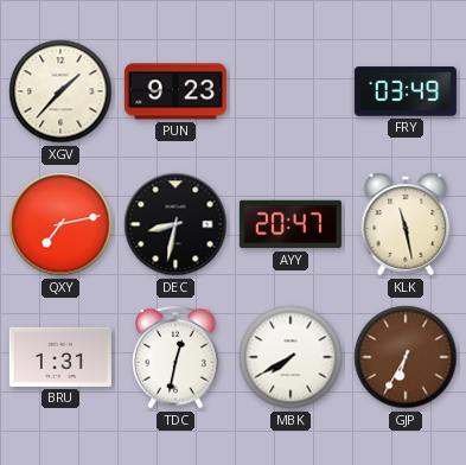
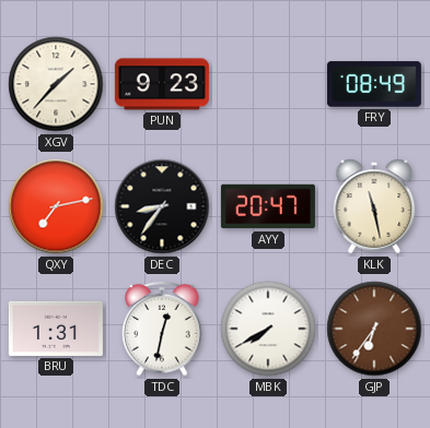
FRY: 03:49 -> 08:49
DEC: 8:32 -> 8:36
GJP: 6:35 -> 6:36
